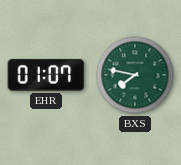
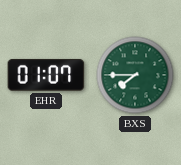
BXS: 7:47 -> 7:45
